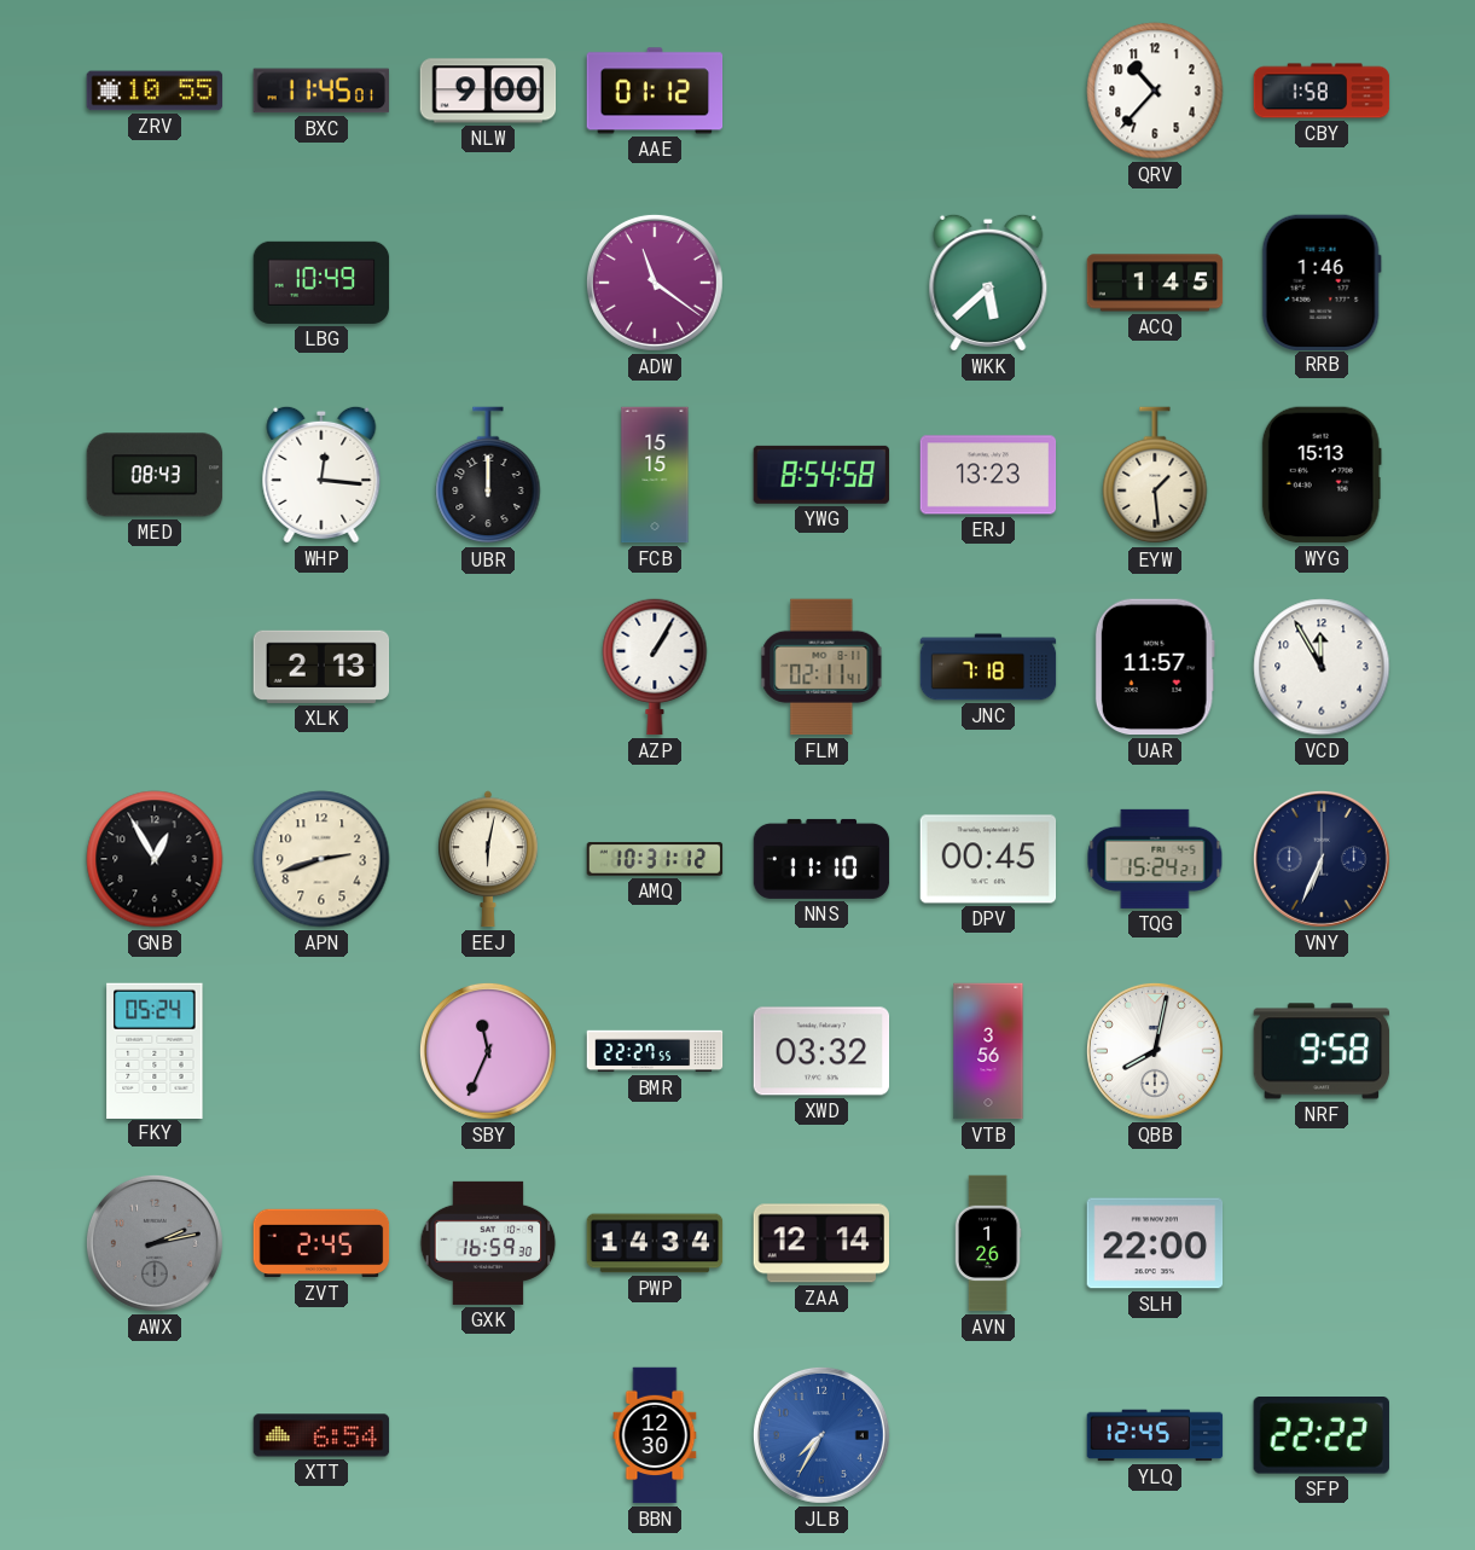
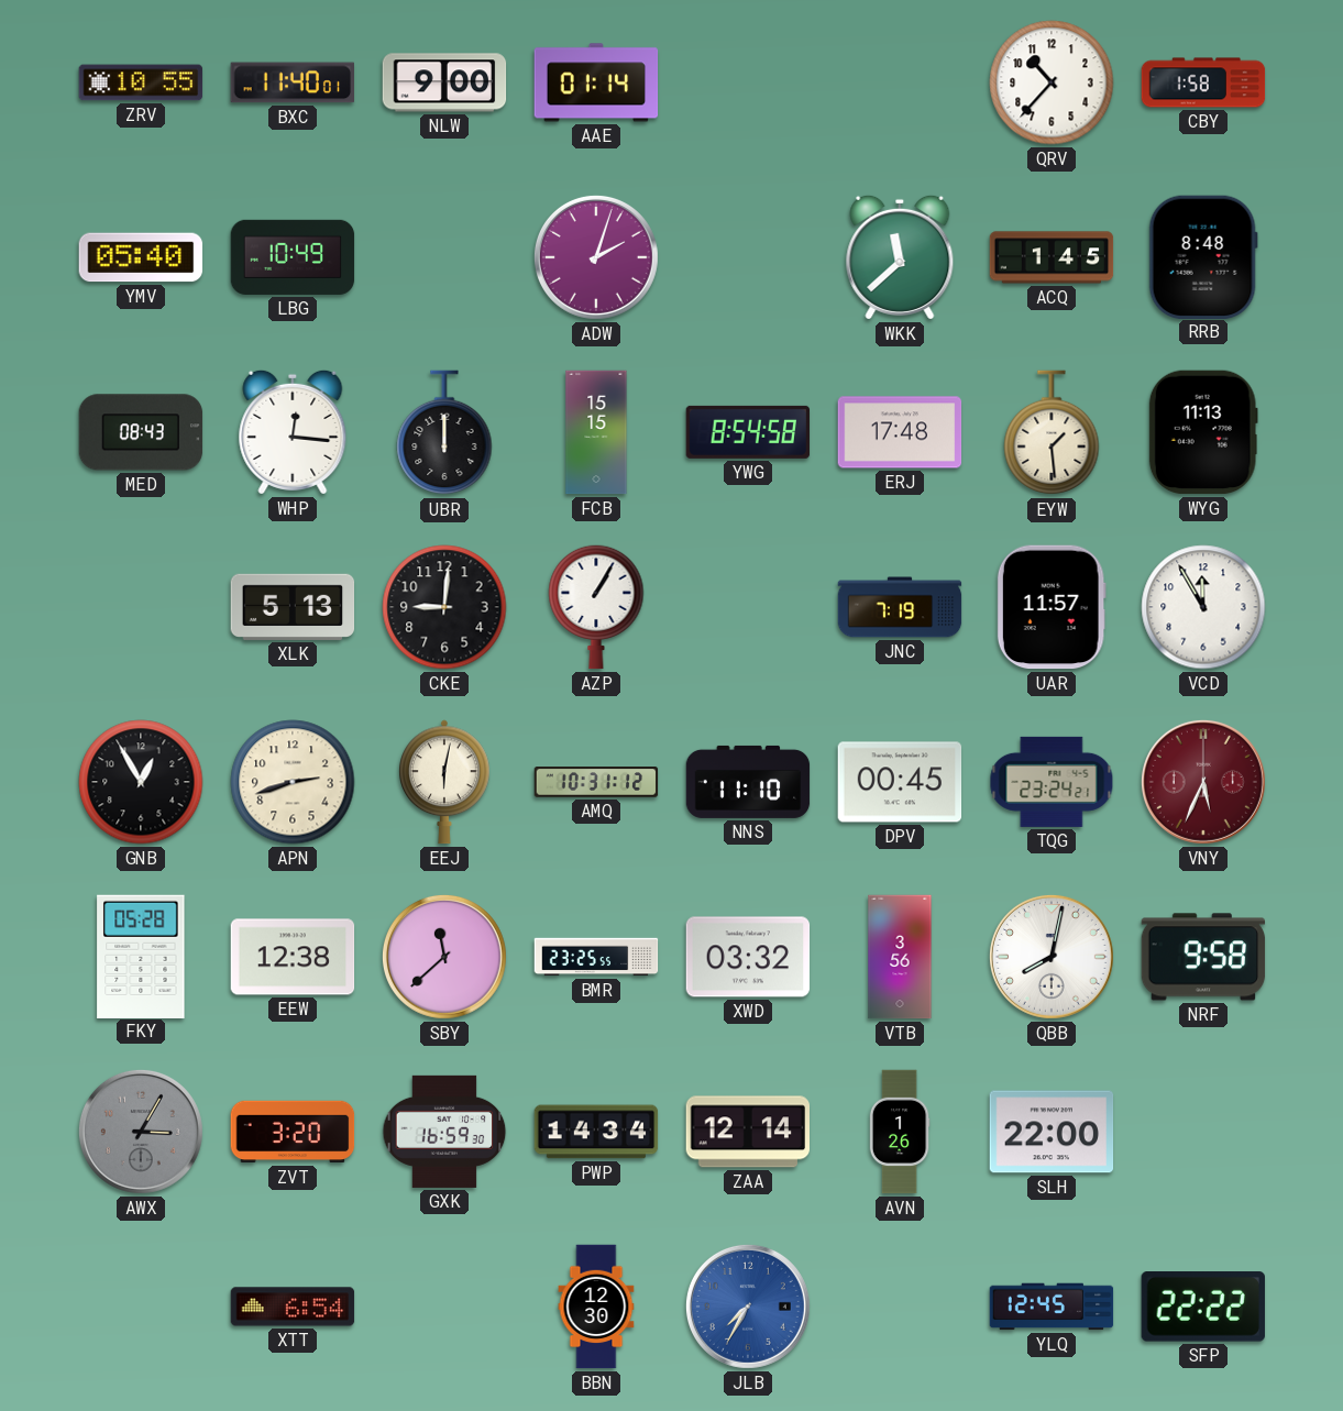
BXC: 11:45 -> 11:40
AAE: 01:12 -> 01:14
YMV: none -> 05:40
ADW: 11:21 -> 2:03
WKK: 5:38 -> 11:38
RRB: 1:46 -> 8:48
ERJ: 13:23 -> 17:48
WYG: 15:13 -> 11:13
XLK: 2:13 -> 5:13
CKE: none -> 9:01
FLM: 02:11 -> none
JNC: 7:18 -> 7:19
TQG: 15:24 -> 23:24
VNY: 6:34 -> 5:34
VNY dial: navy -> burgundy
FKY: 05:24 -> 05:28
EEW: none -> 12:38
SBY: 11:34 -> 11:38
BMR: 22:27 -> 23:25
AWX: 2:13 -> 3:05
ZVT: 2:45 -> 3:20
